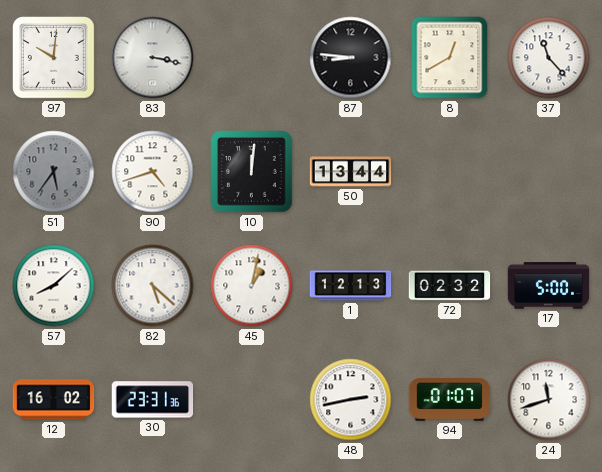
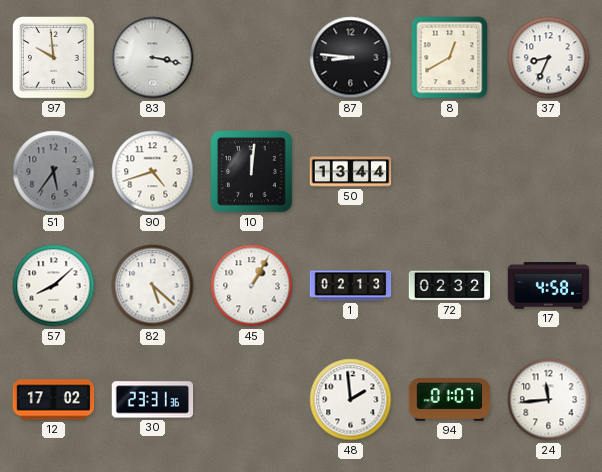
97: 10:01 -> 9:59
37: 11:23 -> 8:34
45: 1:02 -> 1:05
1: 12:13 -> 02:13
17: 5:00 -> 4:58
12: 16:02 -> 17:02
48: 2:43 -> 1:59
24: 11:42 -> 11:44
